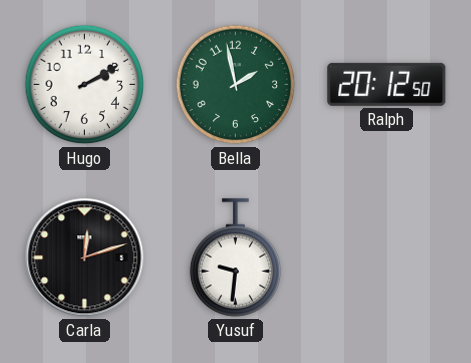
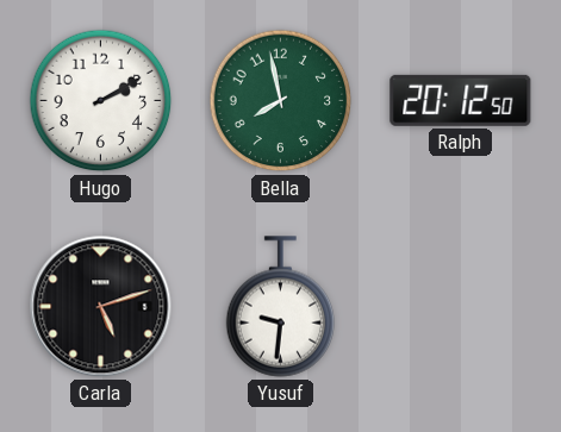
Bella: 1:58 -> 7:58
Carla: 12:12 -> 5:12
